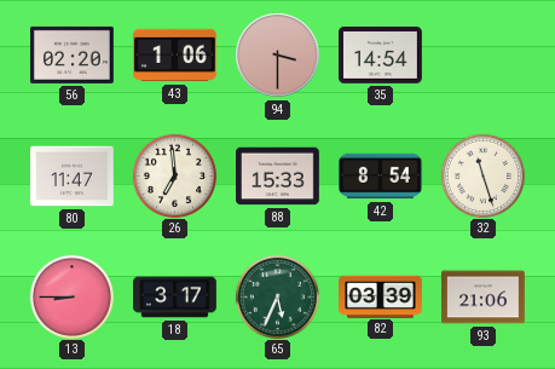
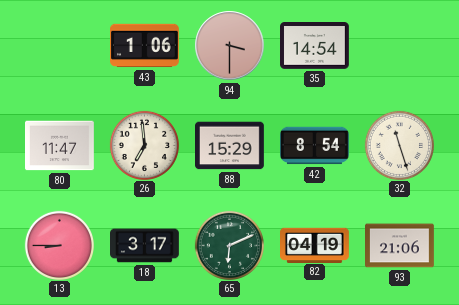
56: 02:20 -> none
88: 15:33 -> 15:29
65: 5:34 -> 6:11
82: 03:39 -> 04:19
